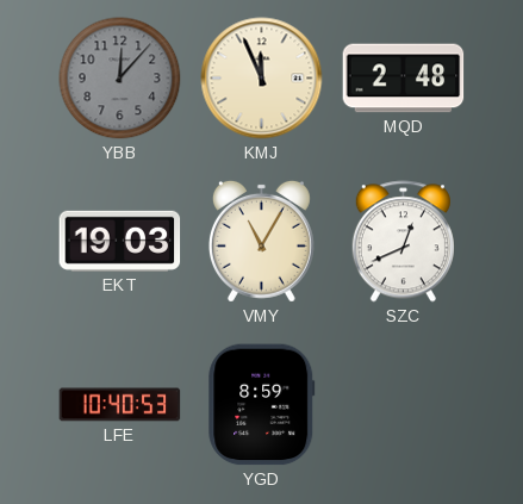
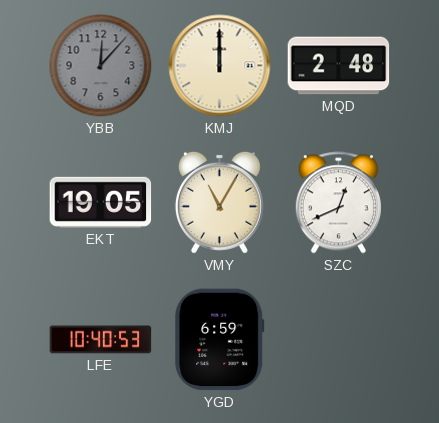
KMJ: 11:56 -> 12:00
EKT: 19:03 -> 19:05
YGD: 8:59 -> 6:59
